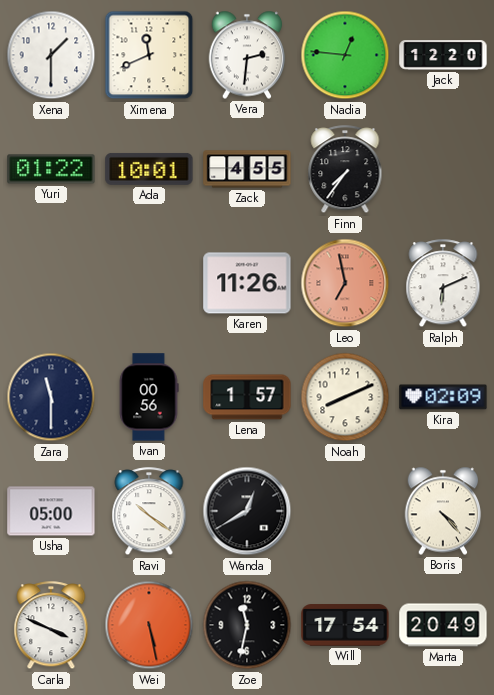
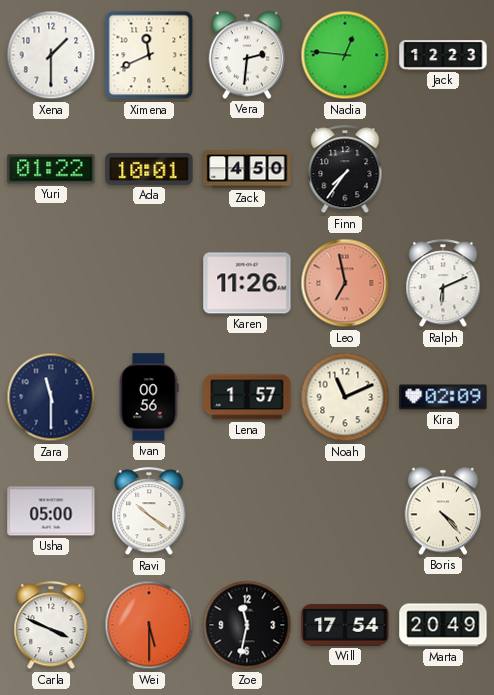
Jack: 12:20 -> 12:23
Zack: 4:55 -> 4:50
Noah: 8:11 -> 11:11
Wanda: 12:40 -> none
Wei: 5:28 -> 5:30
